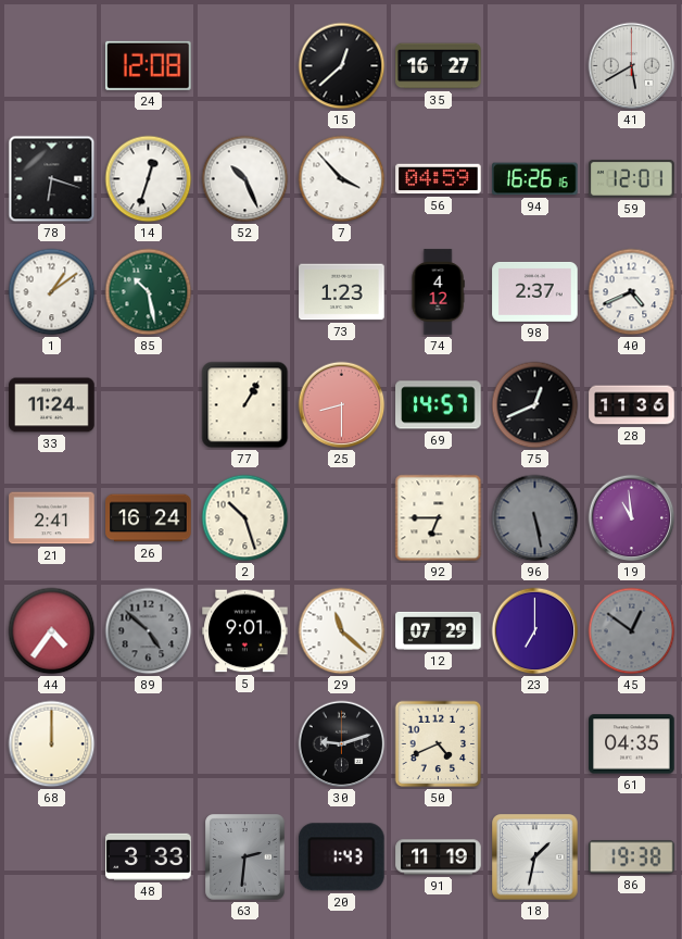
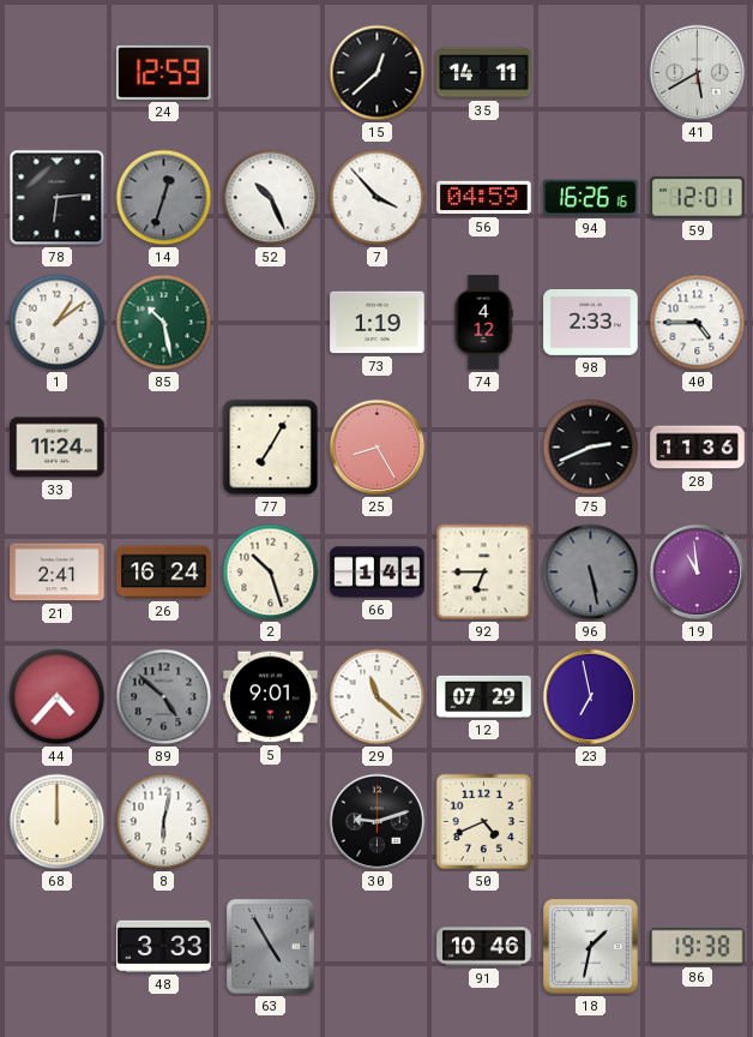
24: 12:08 -> 12:59
35: 16:27 -> 14:11
78: 6:18 -> 6:14
14 dial: white -> grey
73: 1:23 -> 1:19
98: 2:37 -> 2:33
40: 4:41 -> 4:45
77: 1:05 -> 7:05
25: 8:30 -> 8:25
69: 14:57 -> none
75: 12:41 -> 2:41
66: none -> 1:41
44: 4:36 -> 4:37
23: 7:00 -> 6:58
45: 12:51 -> none
8: none -> 6:02
61: 04:35 -> none
63: 2:31 -> 4:55
20: 1:43 -> none
91: 11:19 -> 10:46
